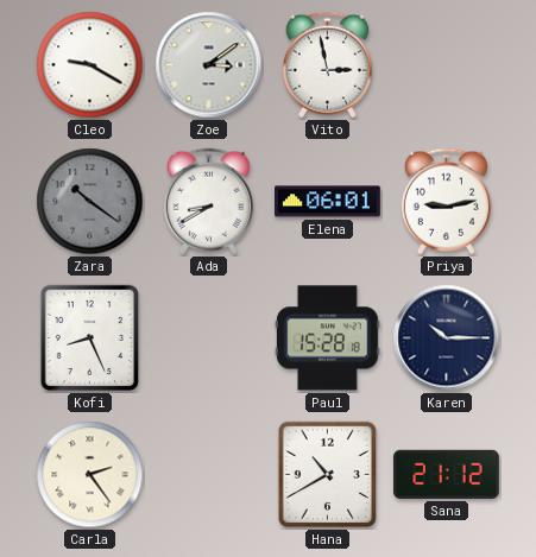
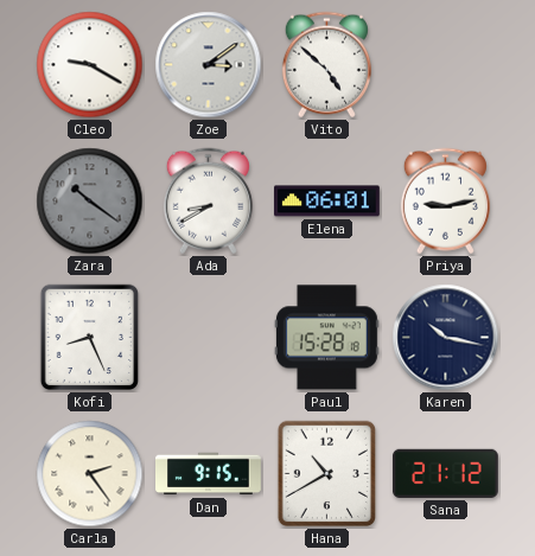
Vito: 2:58 -> 4:52
Karen: 10:15 -> 10:17
Dan: none -> 9:15
